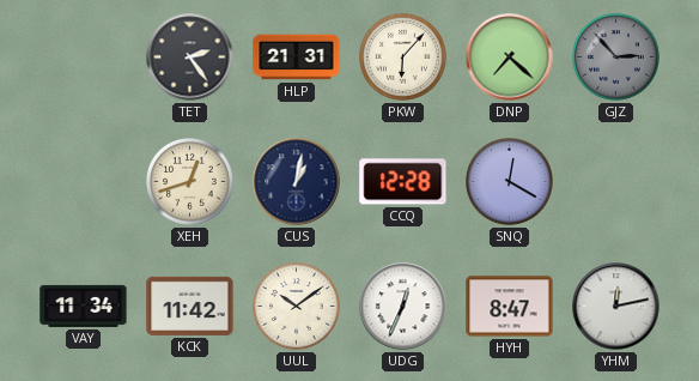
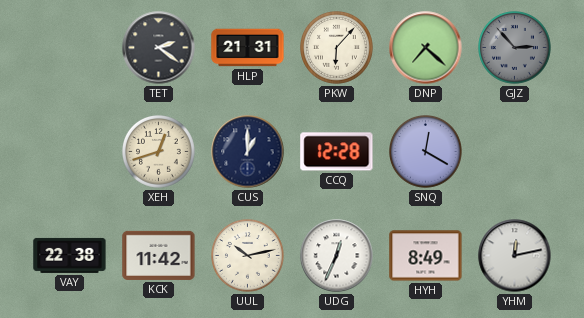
TET: 2:24 -> 2:21
CUS: 1:02 -> 1:00
VAY: 11:34 -> 22:38
UUL: 10:09 -> 10:13
HYH: 8:47 -> 8:49
